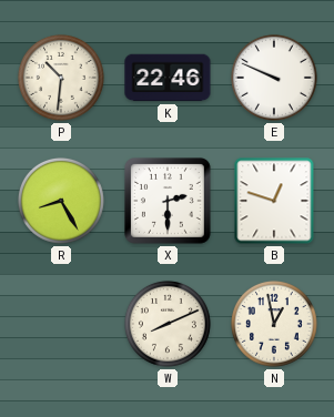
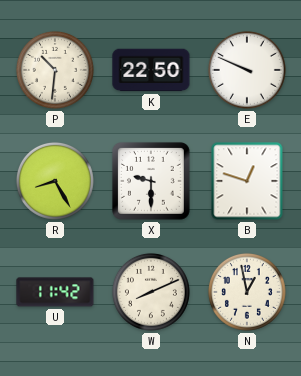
K: 22:46 -> 22:50
X: 2:30 -> 9:30
U: none -> 11:42
